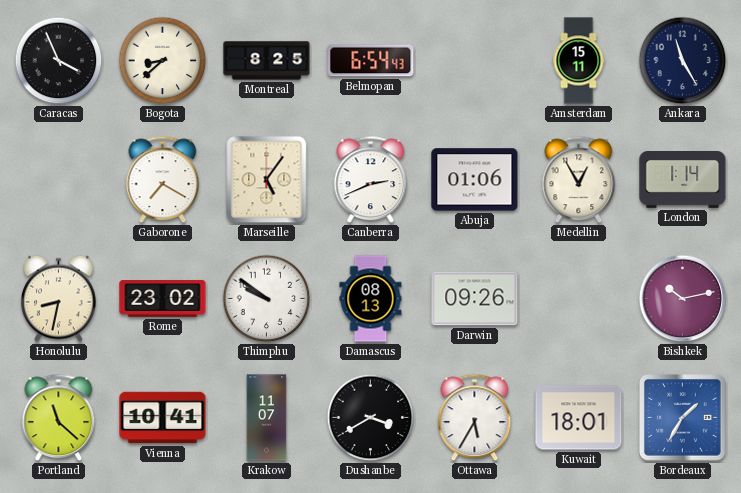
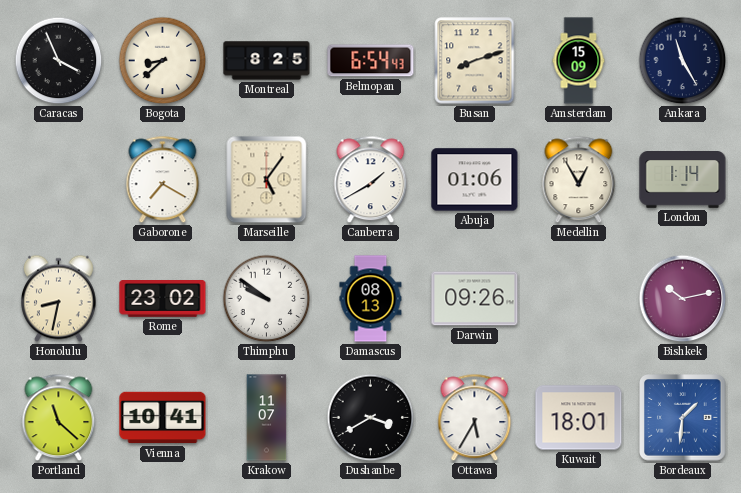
Busan: none -> 8:12
Amsterdam: 15:11 -> 15:09
Canberra: 2:41 -> 1:40
Bordeaux: 1:35 -> 1:31
